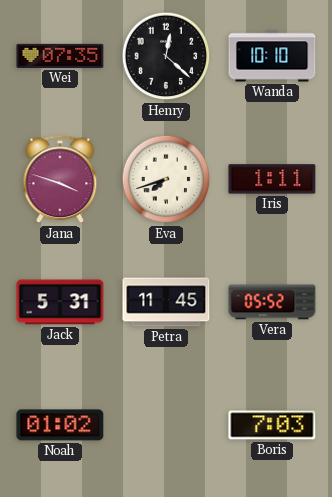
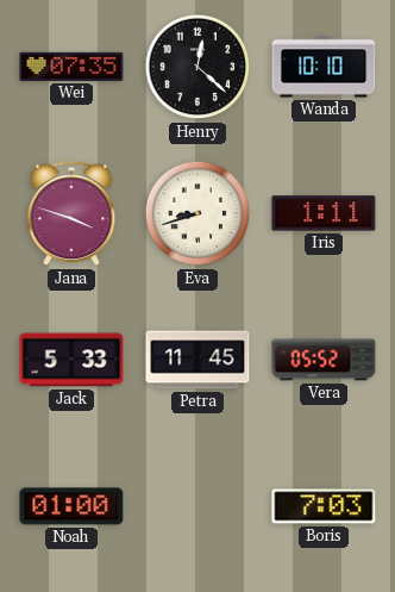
Eva: 7:42 -> 8:42
Jack: 5:31 -> 5:33
Noah: 01:02 -> 01:00
